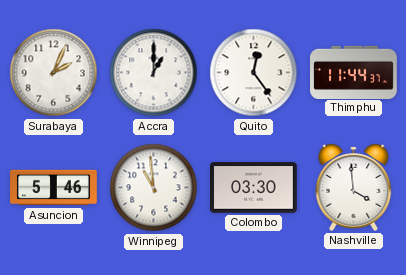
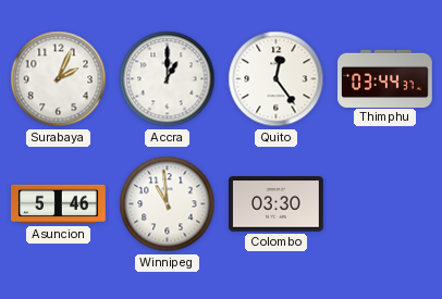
Thimphu: 11:44 -> 03:44
Nashville: 3:59 -> none
